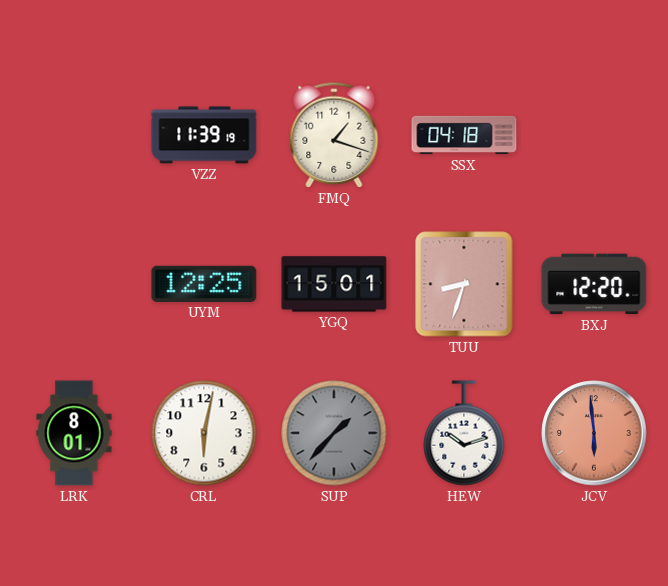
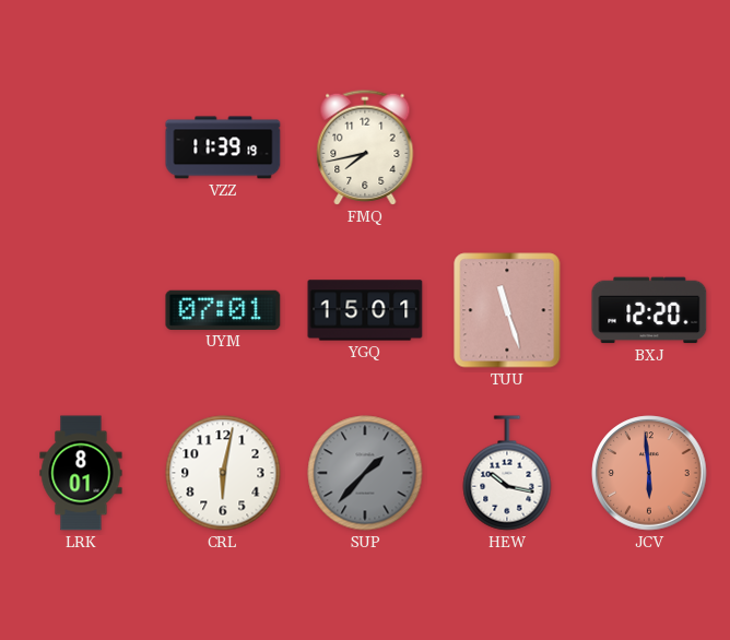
FMQ: 1:18 -> 7:43
SSX: 04:18 -> none
UYM: 12:25 -> 07:01
TUU: 8:33 -> 11:27
HEW: 10:12 -> 10:17
